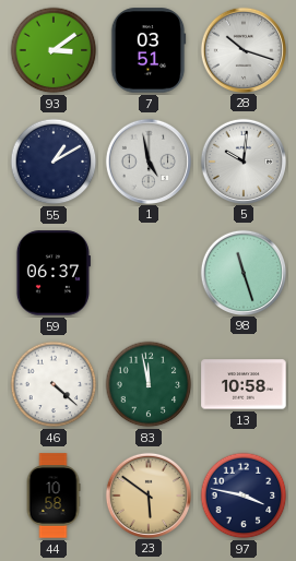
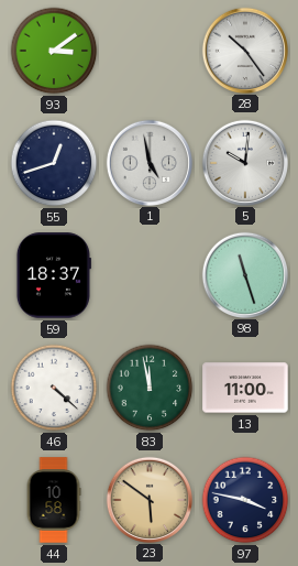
7: 03:51 -> none
28: 10:18 -> 10:24
55: 1:10 -> 12:42
59: 06:37 -> 18:37
13: 10:58 -> 11:00
